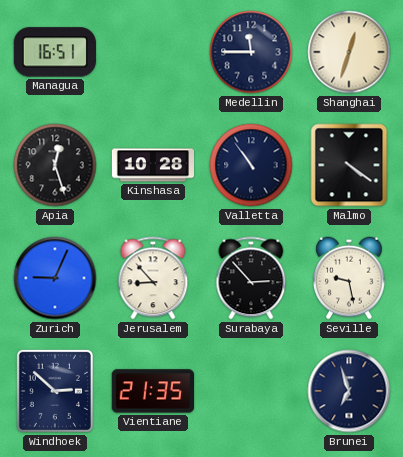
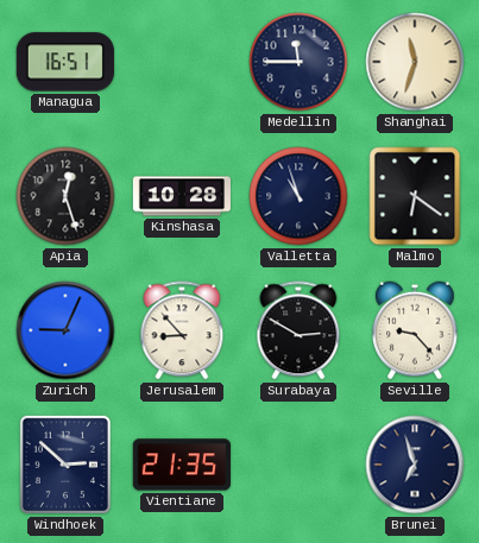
Shanghai: 12:33 -> 11:33
Valletta: 10:54 -> 10:57
Malmo: 4:21 -> 6:21
Surabaya: 2:53 -> 2:50
Seville: 9:28 -> 9:23
